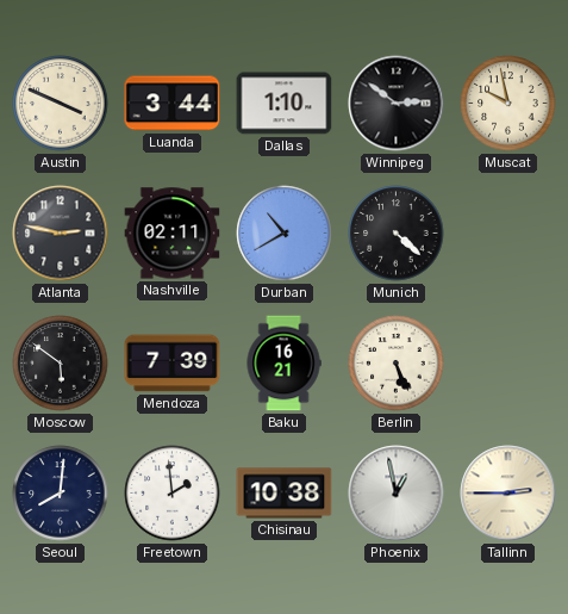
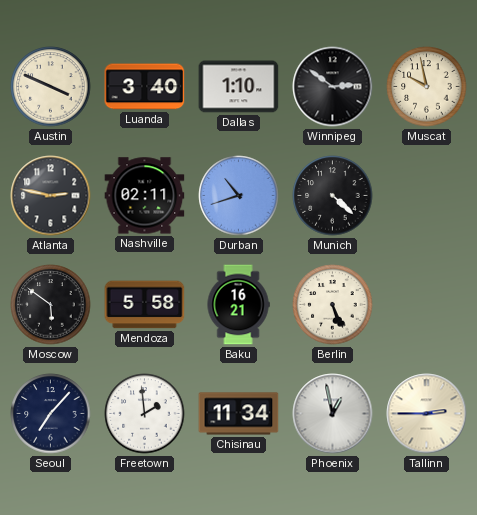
Luanda: 3:44 -> 3:40
Durban: 10:40 -> 10:42
Mendoza: 7:39 -> 5:58
Seoul: 8:01 -> 7:07
Chisinau: 10:38 -> 11:34
